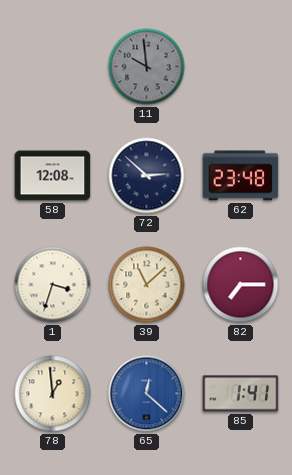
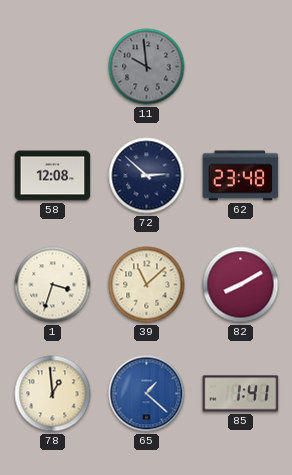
82: 7:15 -> 8:10
65: 12:22 -> 1:22
